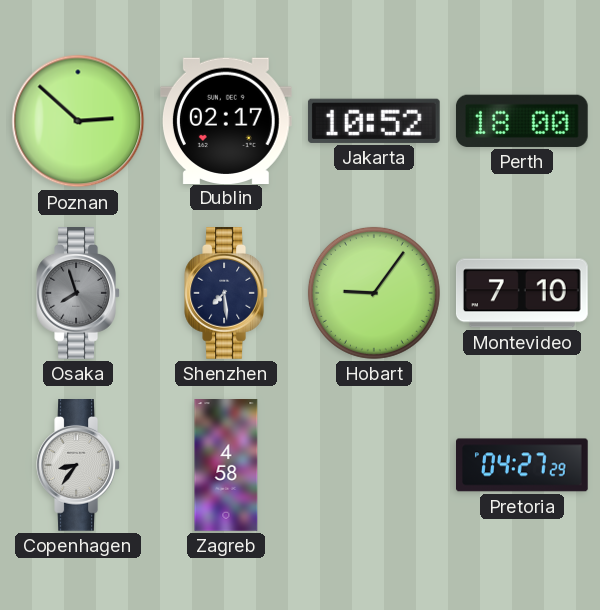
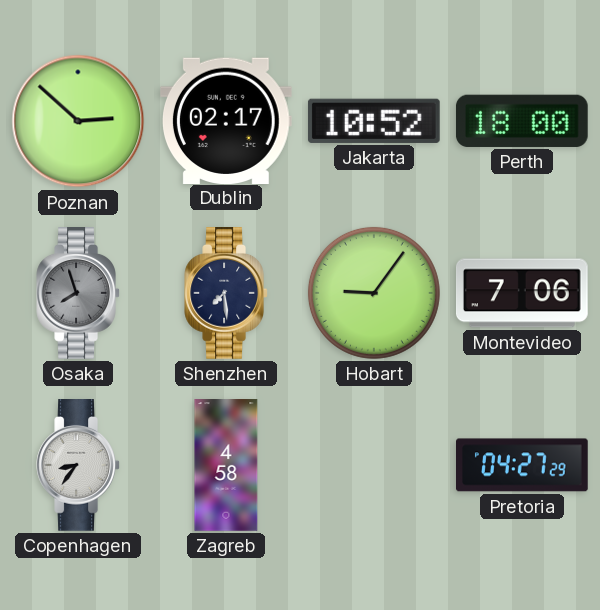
Montevideo: 7:10 -> 7:06
